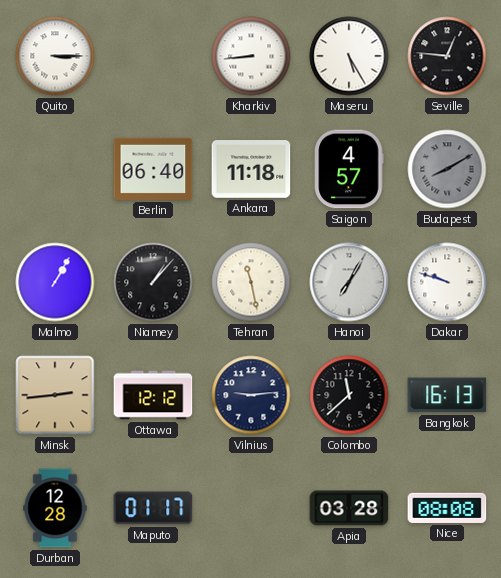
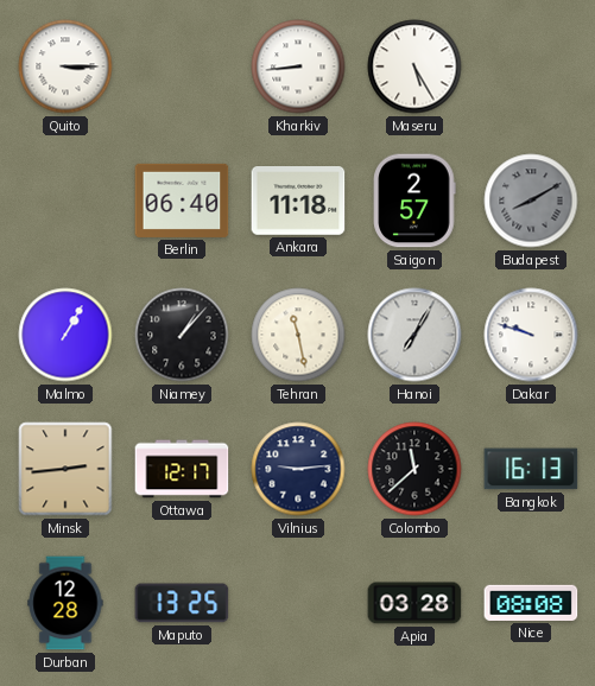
Seville: 12:46 -> none
Saigon: 4:57 -> 2:57
Ottawa: 12:12 -> 12:17
Maputo: 01:17 -> 13:25
